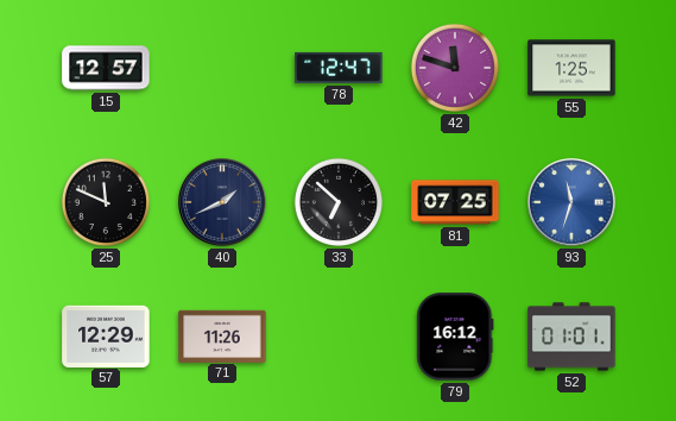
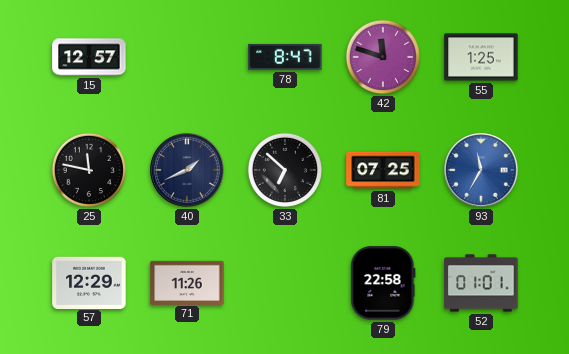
78: 12:47 -> 8:47
25: 11:49 -> 11:47
93: 11:33 -> 11:35
79: 16:12 -> 22:58
